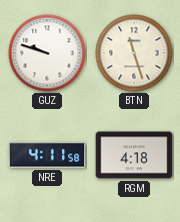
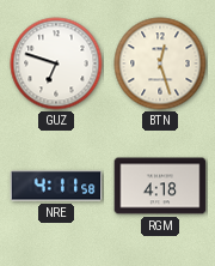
GUZ: 9:48 -> 6:48
BTN: 11:27 -> 12:27
